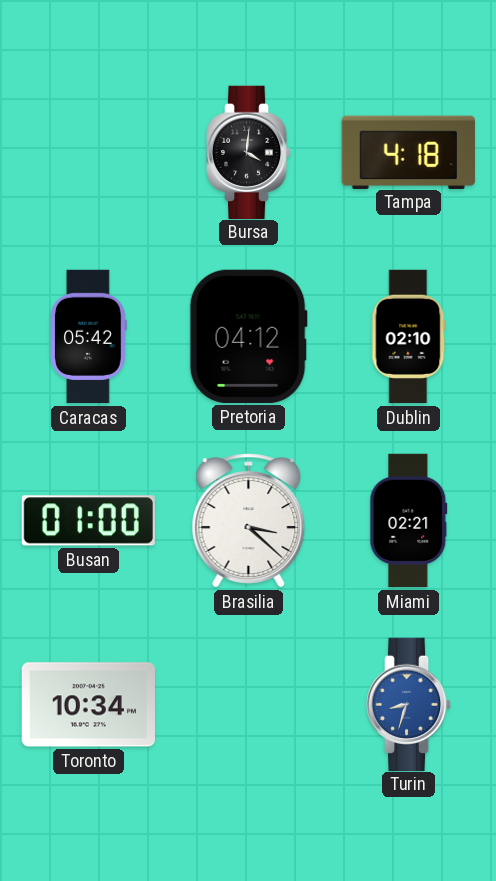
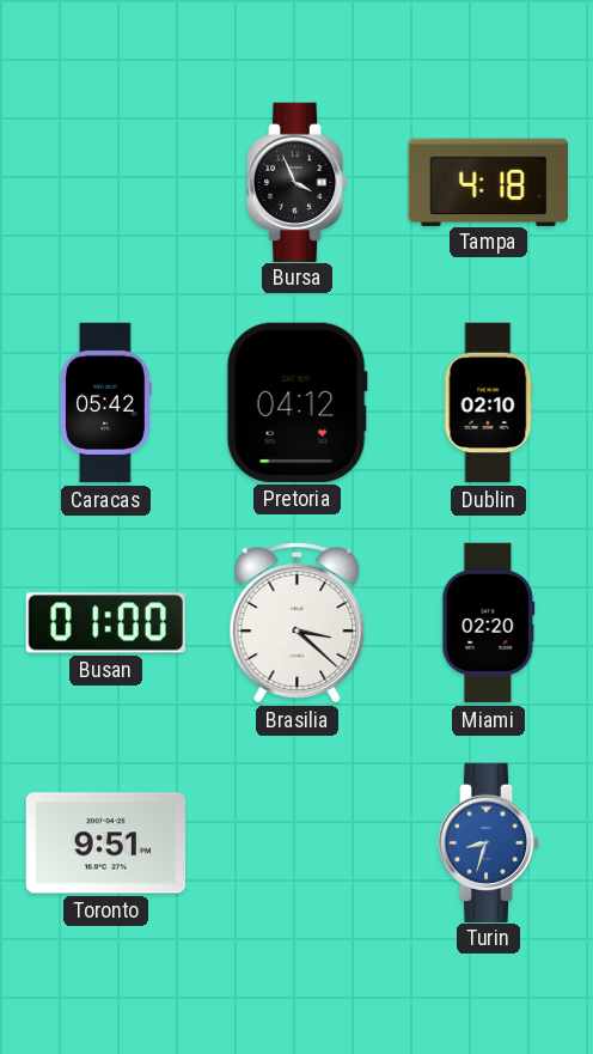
Bursa: 4:01 -> 3:56
Miami: 02:21 -> 02:20
Toronto: 10:34 -> 9:51
